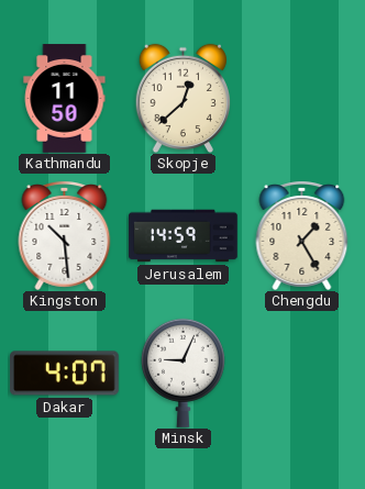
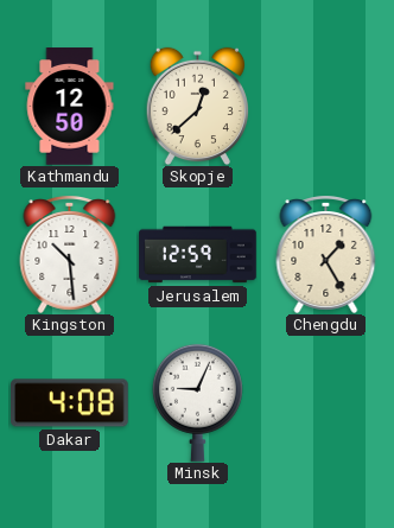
Kathmandu: 11:50 -> 12:50
Jerusalem: 14:59 -> 12:59
Dakar: 4:07 -> 4:08
